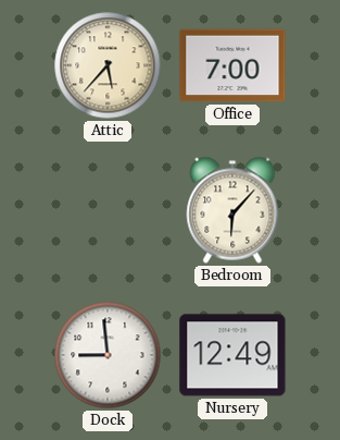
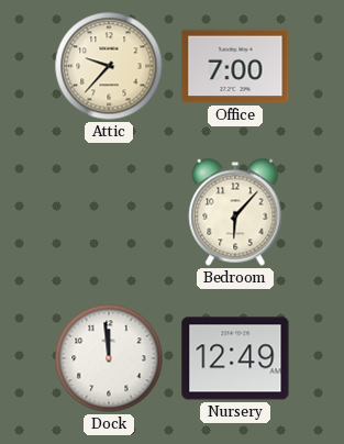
Attic: 5:37 -> 9:37
Dock: 8:59 -> 11:59
